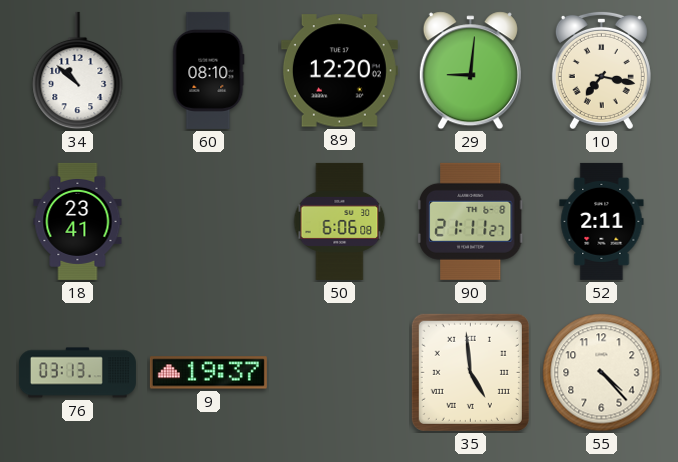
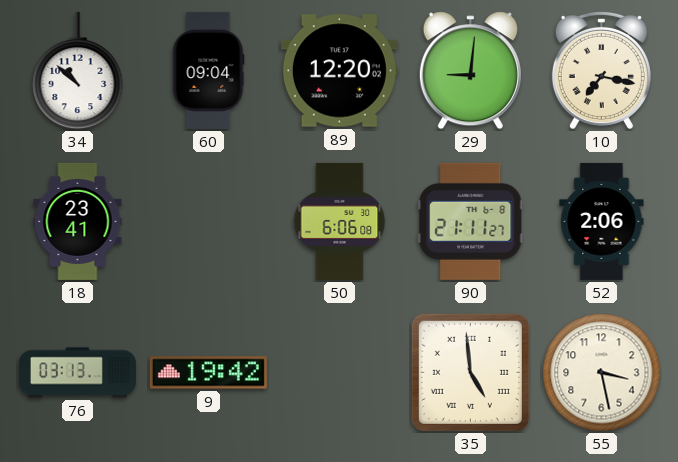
60: 08:10 -> 09:04
52: 2:11 -> 2:06
9: 19:37 -> 19:42
55: 4:23 -> 3:28
